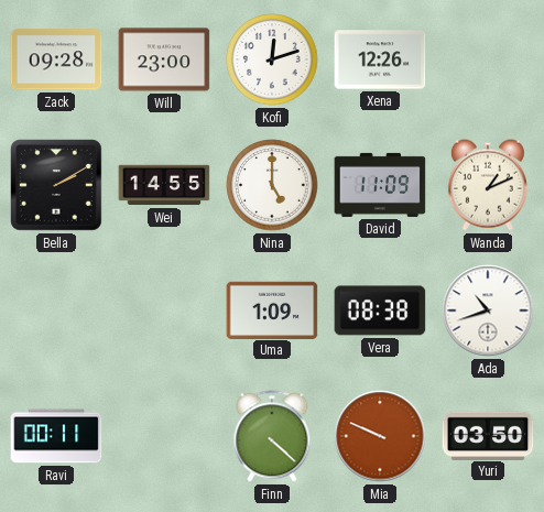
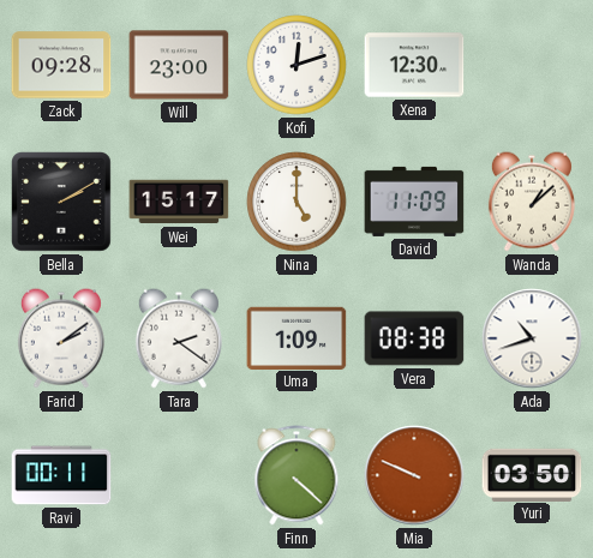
Xena: 12:26 -> 12:30
Wei: 14:55 -> 15:17
Wanda: 1:11 -> 1:08
Farid: none -> 2:09
Tara: none -> 2:21
